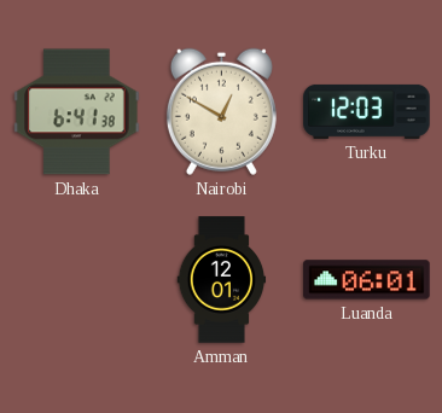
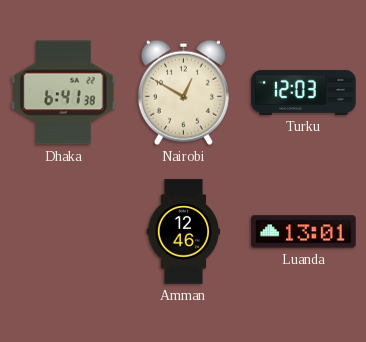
Amman: 12:01 -> 12:46
Luanda: 06:01 -> 13:01
